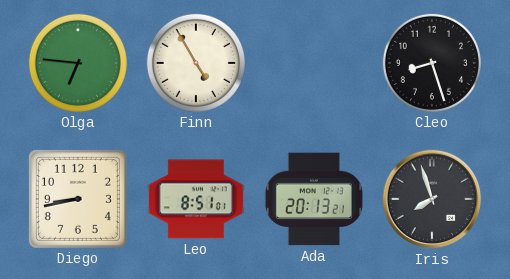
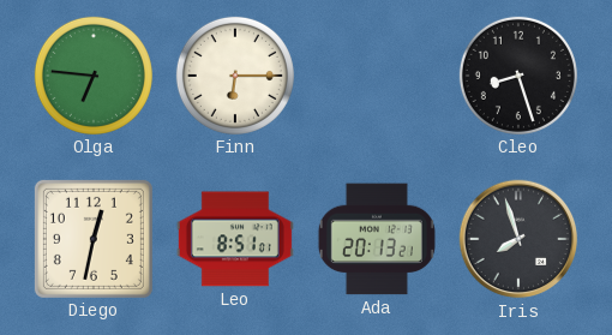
Finn: 4:55 -> 6:15
Diego: 8:43 -> 12:32
